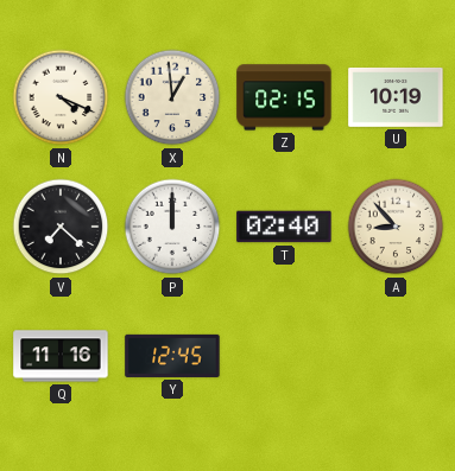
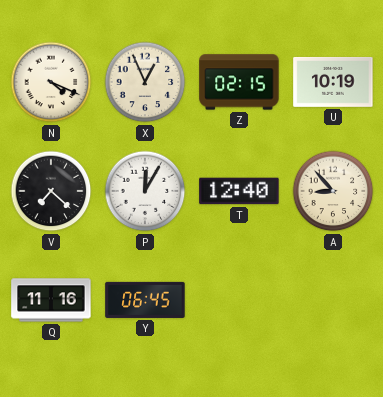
X: 12:59 -> 12:56
P: 12:00 -> 12:05
T: 02:40 -> 12:40
Y: 12:45 -> 06:45
